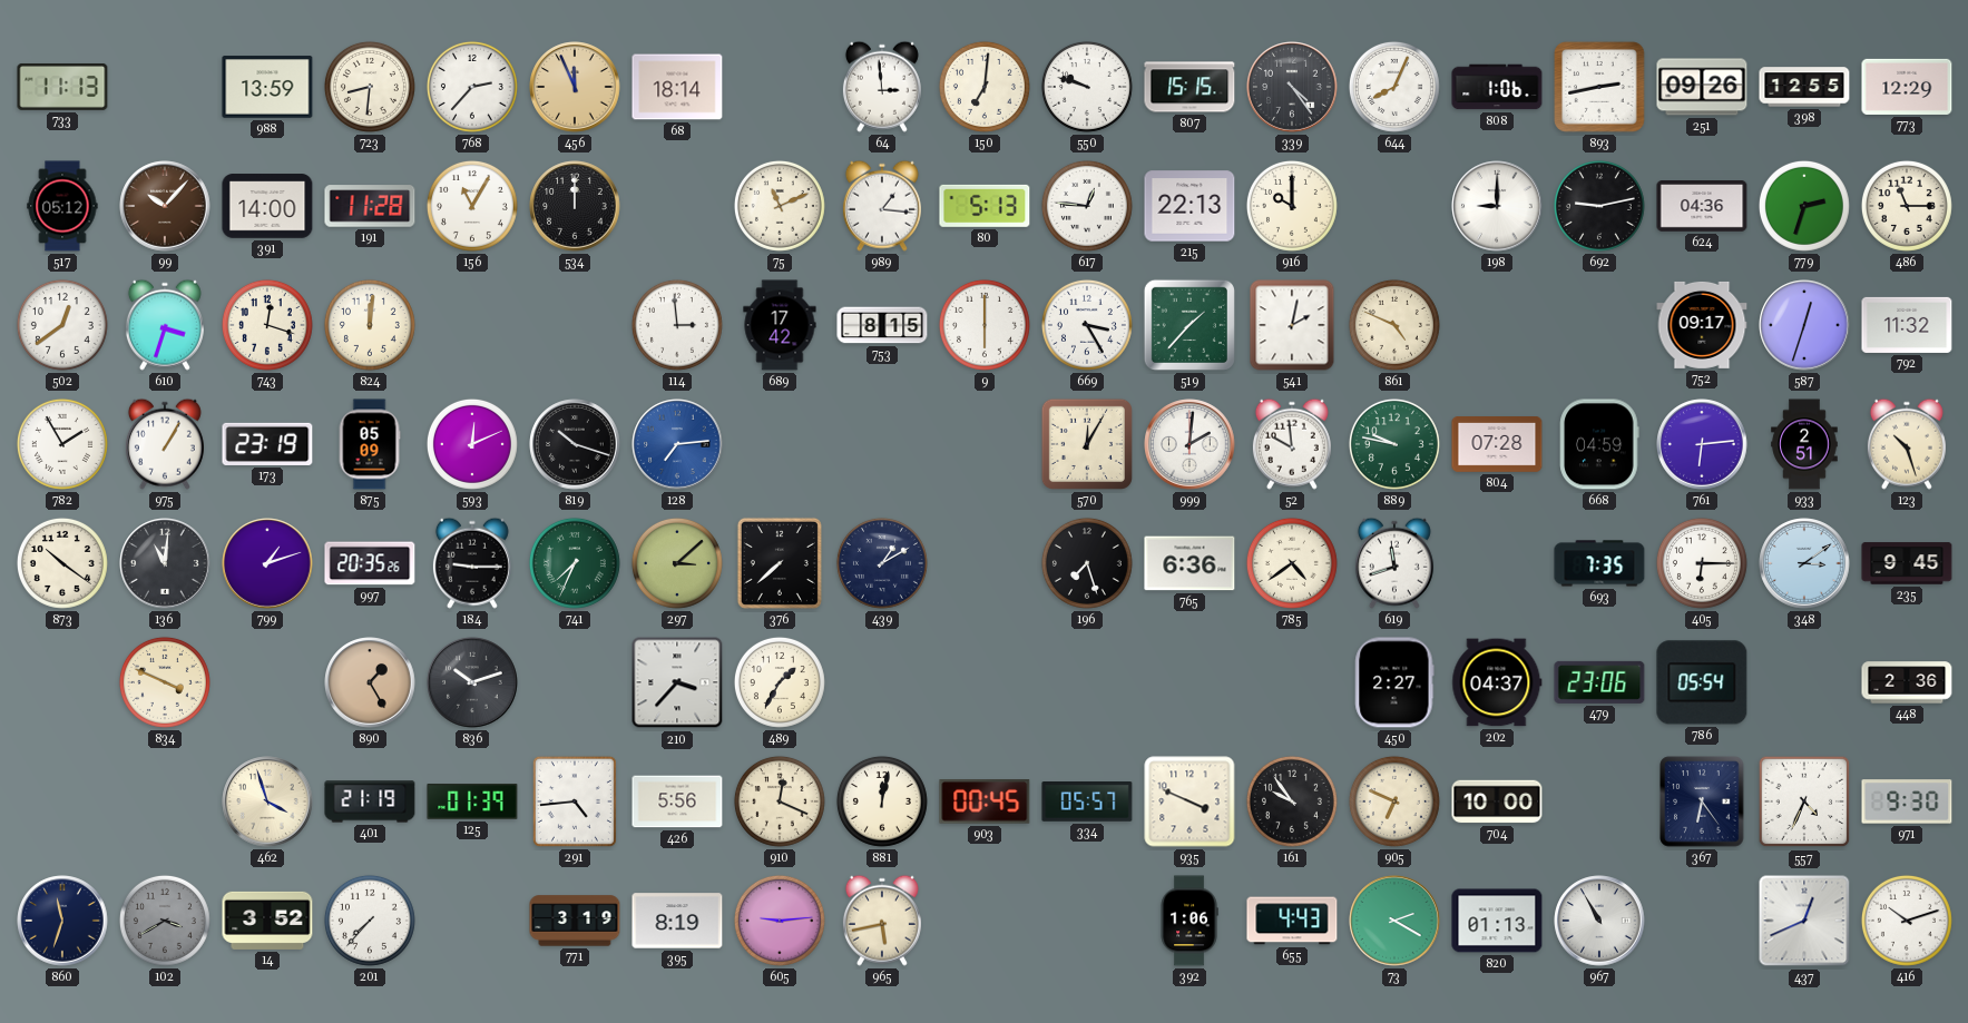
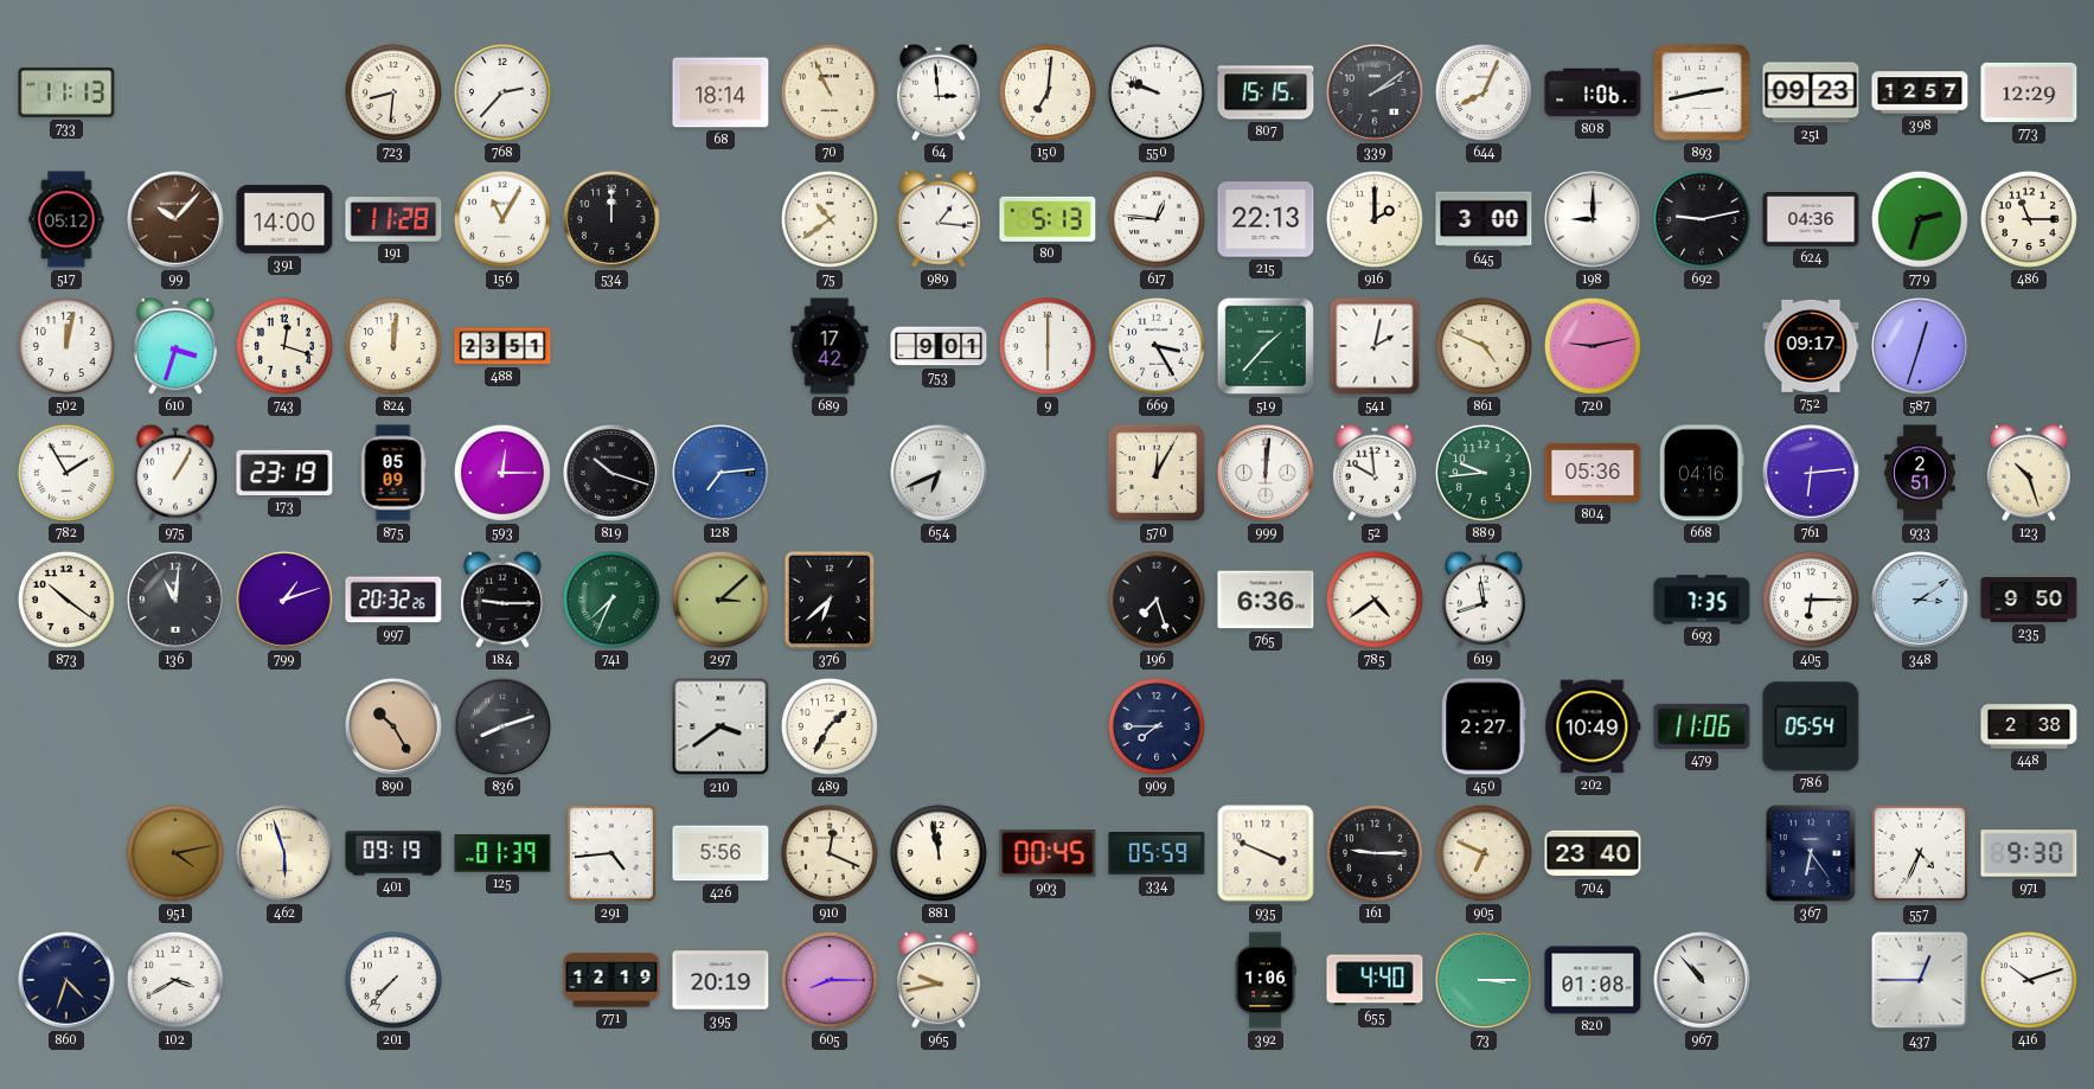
988: 13:59 -> none
456: 11:56 -> none
70: none -> 10:56
339: 4:24 -> 2:09
251: 09:26 -> 09:23
398: 12:55 -> 12:57
75: 11:11 -> 10:39
916: 10:00 -> 2:00
645: none -> 3:00
502: 12:39 -> 12:02
488: none -> 23:51
114: 2:59 -> none
753: 8:15 -> 9:01
720: none -> 9:13
792: 11:32 -> none
593: 12:11 -> 12:15
654: none -> 6:41
999: 2:01 -> 12:01
889: 9:47 -> 9:44
804: 07:28 -> 05:36
668: 04:59 -> 04:16
997: 20:35 -> 20:32
376: 7:38 -> 6:38
439: 1:10 -> none
235: 9:45 -> 9:50
834: 3:49 -> none
890: 1:25 -> 10:25
836: 10:12 -> 8:12
210: 3:37 -> 3:39
909: none -> 7:45
202: 04:37 -> 10:49
479: 23:06 -> 11:06
448: 2:36 -> 2:38
951: none -> 4:13
462: 3:57 -> 5:57
401: 21:19 -> 09:19
881: 12:02 -> 11:58
334: 05:57 -> 05:59
161: 9:54 -> 9:15
704: 10:00 -> 23:40
860: 11:33 -> 4:33
102 dial: grey -> white
14: 3:52 -> none
771: 3:19 -> 12:19
395: 8:19 -> 20:19
605: 9:14 -> 8:15
965: 5:43 -> 9:43
655: 4:43 -> 4:40
73: 2:20 -> 3:15
820: 01:13 -> 01:08
967: 10:55 -> 10:53
437: 12:41 -> 12:45
